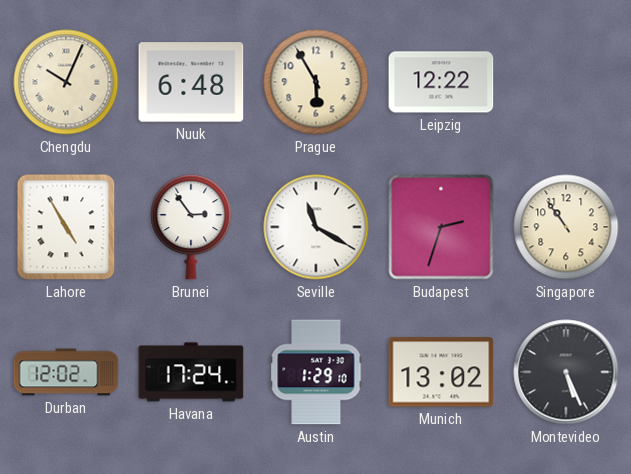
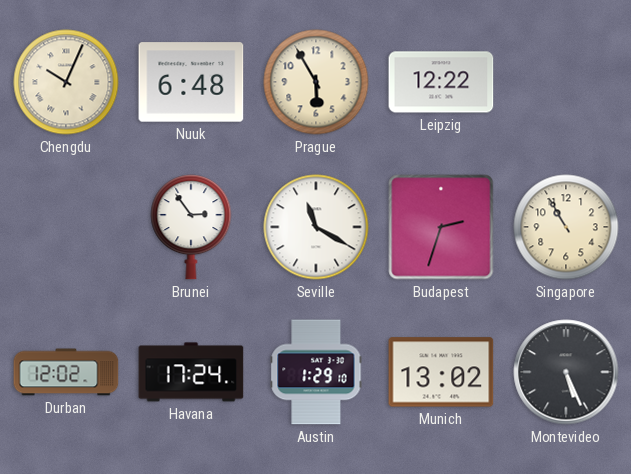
Lahore: 4:55 -> none
Singapore: 10:54 -> 10:55
